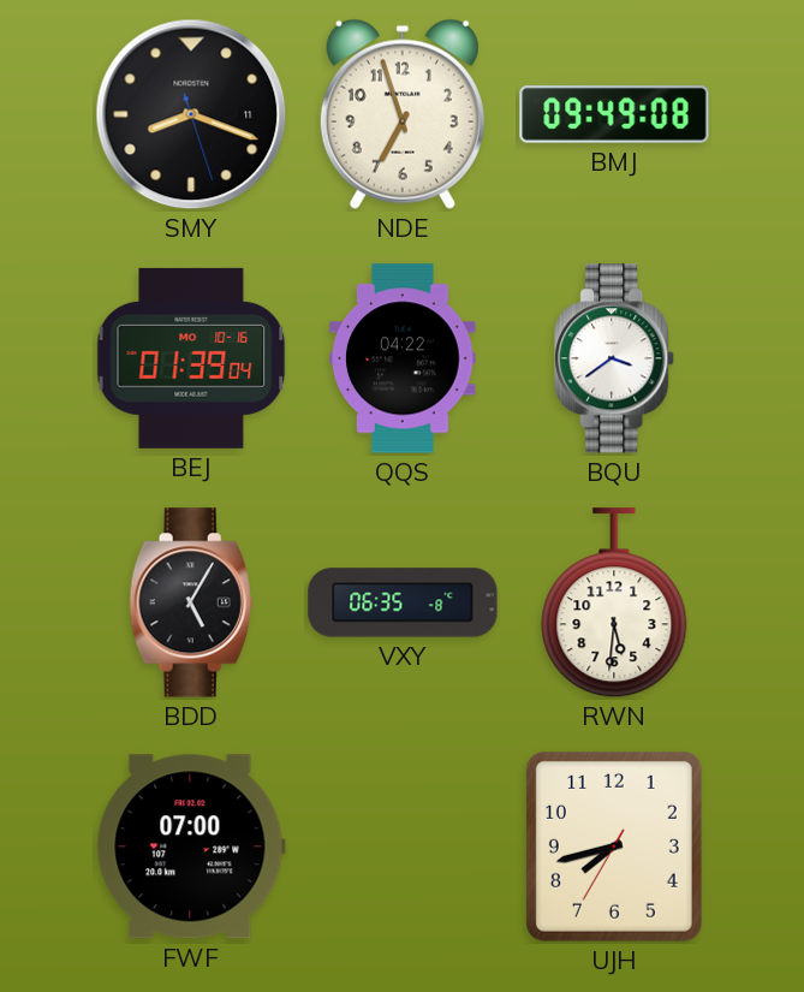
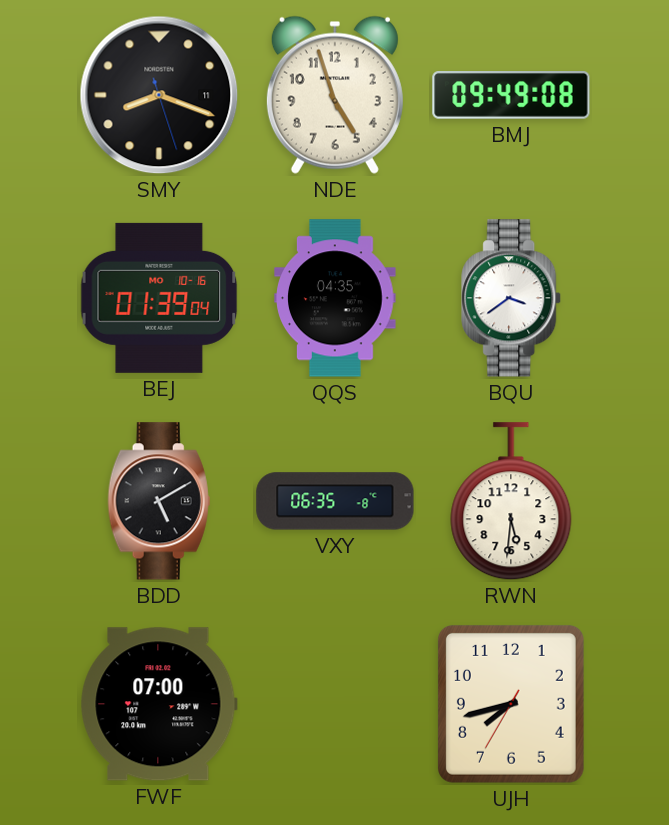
NDE: 6:57 -> 4:57
QQS: 04:22 -> 04:35
BDD: 5:05 -> 5:10
